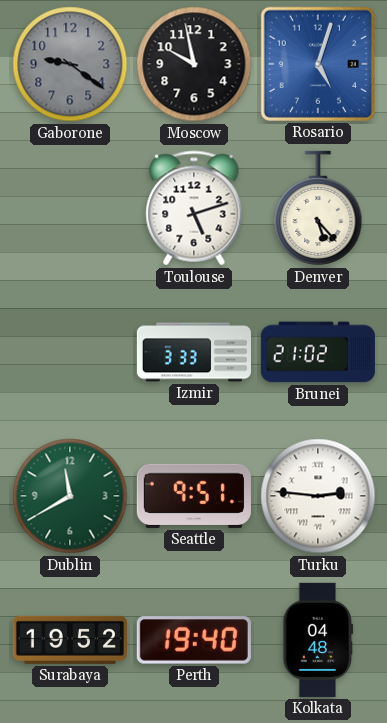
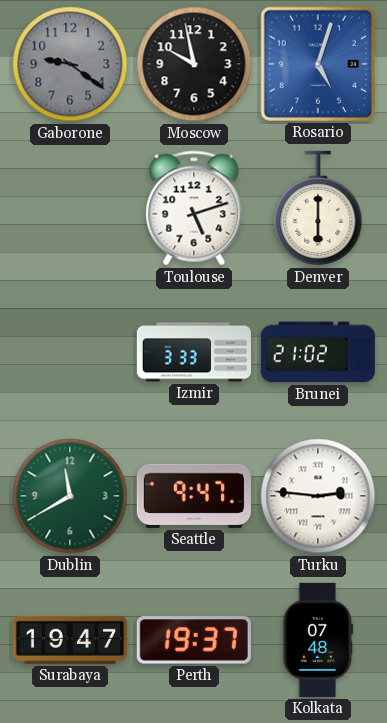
Denver: 5:23 -> 6:00
Seattle: 9:51 -> 9:47
Surabaya: 19:52 -> 19:47
Perth: 19:40 -> 19:37
Kolkata: 04:48 -> 07:48
